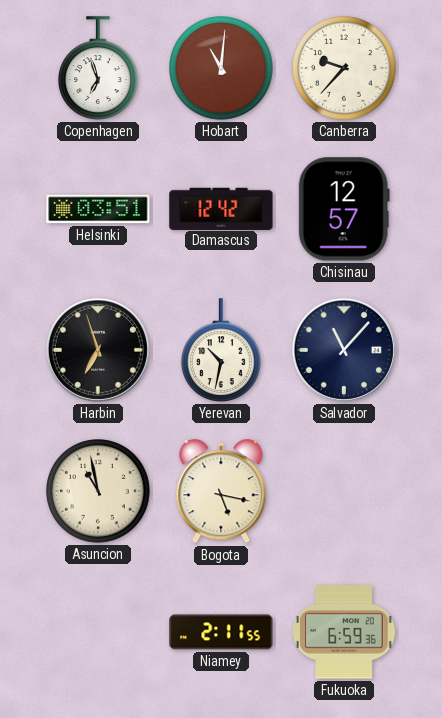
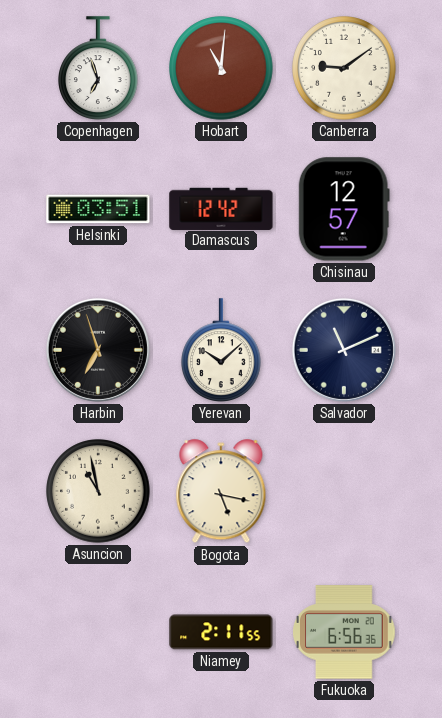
Canberra: 9:37 -> 9:09
Yerevan: 10:32 -> 10:08
Salvador: 11:07 -> 11:11
Fukuoka: 6:59 -> 6:56
